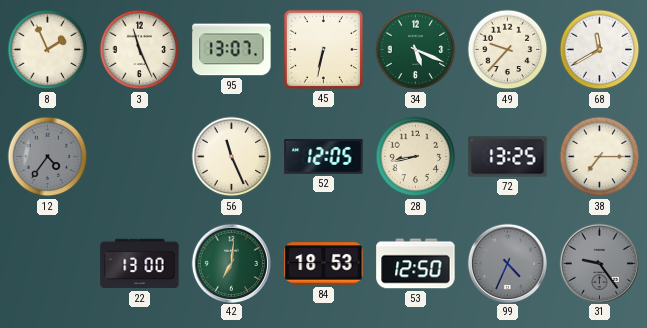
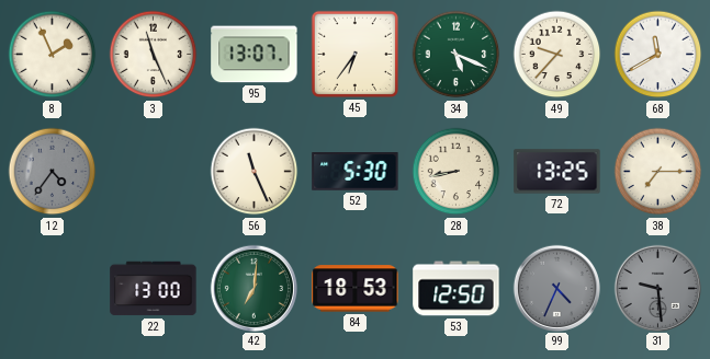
45: 6:32 -> 6:36
52: 12:05 -> 5:30
31: 9:24 -> 9:29
